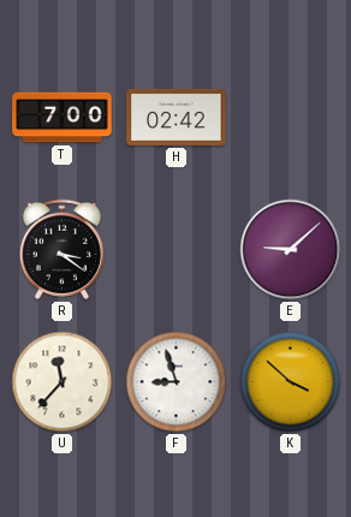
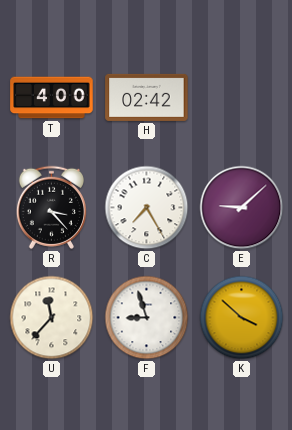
T: 7:00 -> 4:00
R: 3:21 -> 3:23
C: none -> 7:25
